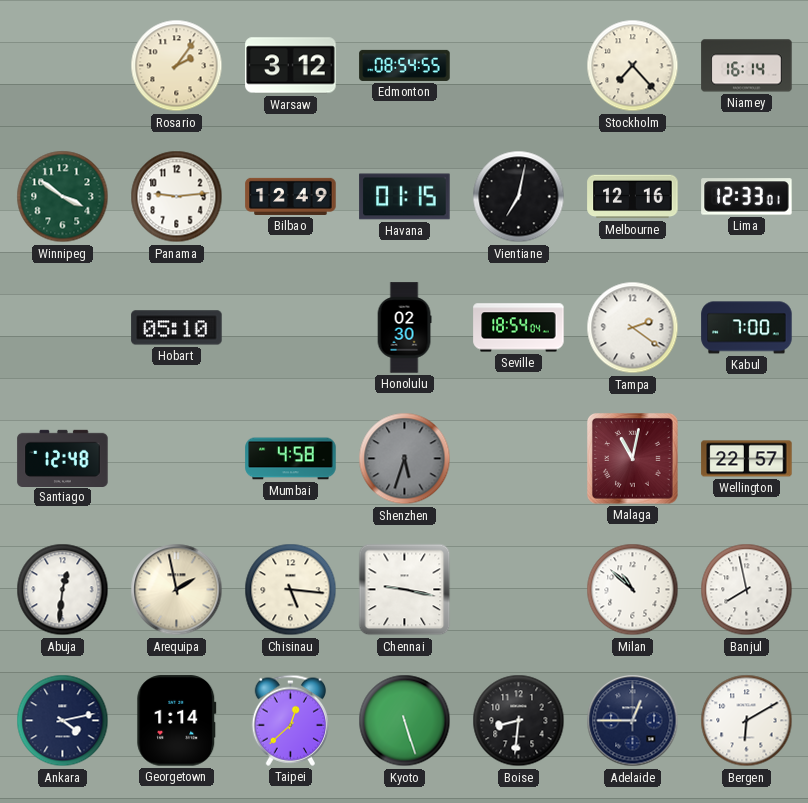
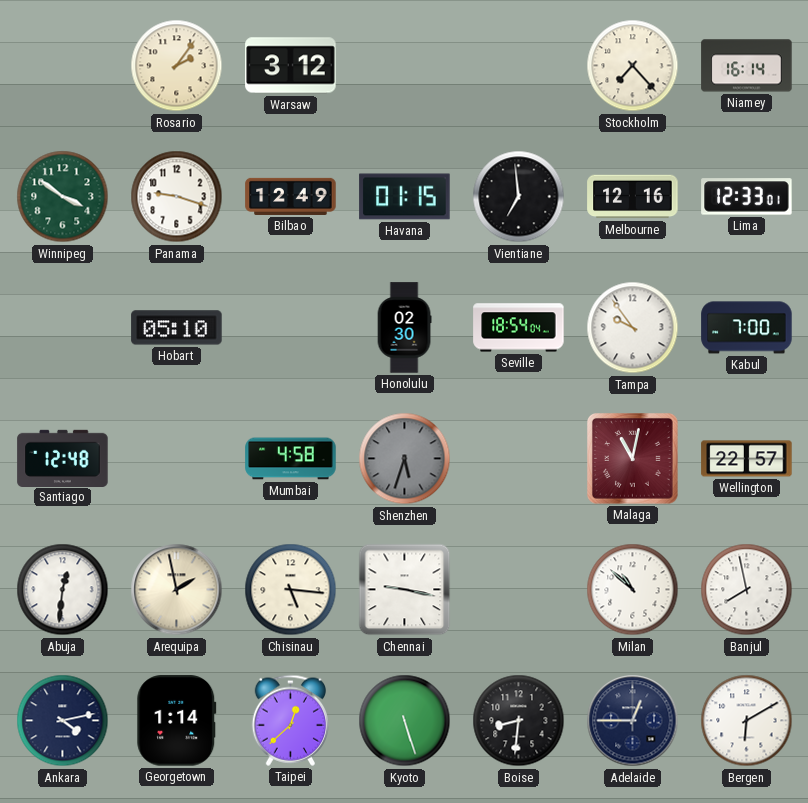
Edmonton: 08:54 -> none
Panama: 9:14 -> 9:18
Vientiane: 7:02 -> 6:59
Tampa: 2:21 -> 9:54
